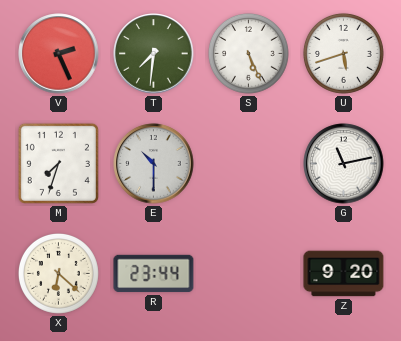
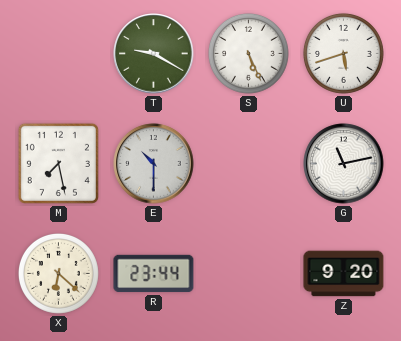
V: 2:26 -> none
T: 7:31 -> 9:20
M: 7:33 -> 7:28
